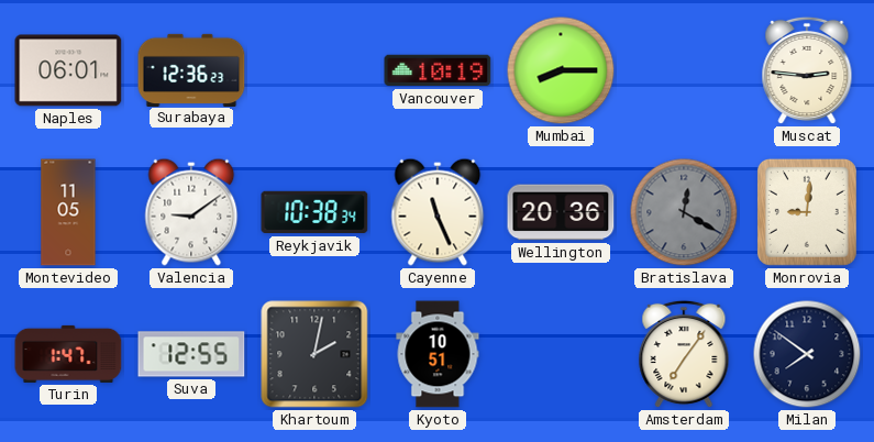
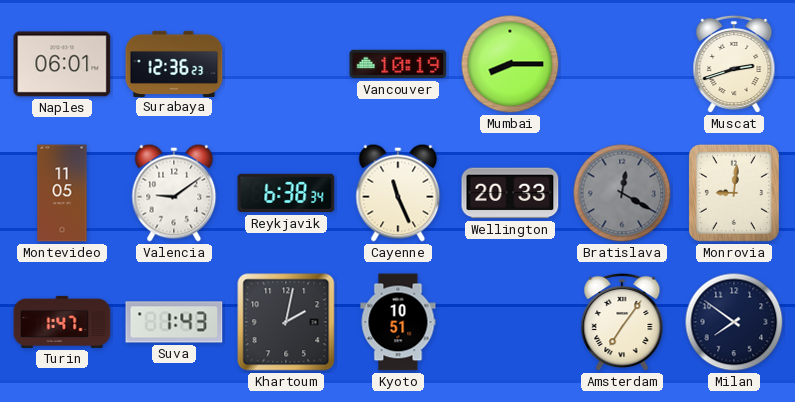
Muscat: 2:46 -> 2:42
Reykjavik: 10:38 -> 6:38
Wellington: 20:36 -> 20:33
Suva: 12:55 -> 1:43
